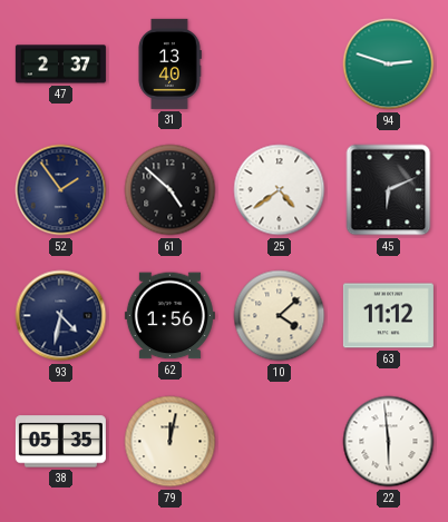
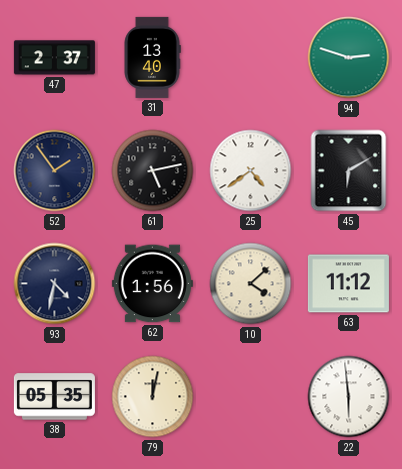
61: 4:52 -> 5:13
45: 6:11 -> 6:10
